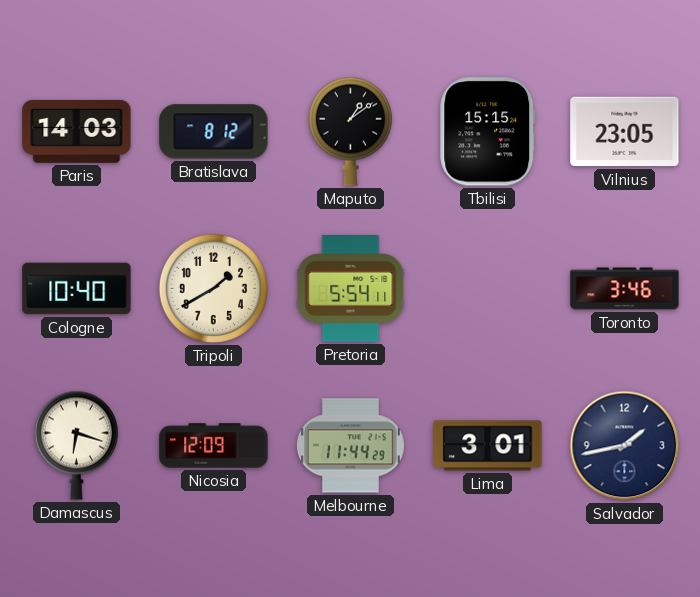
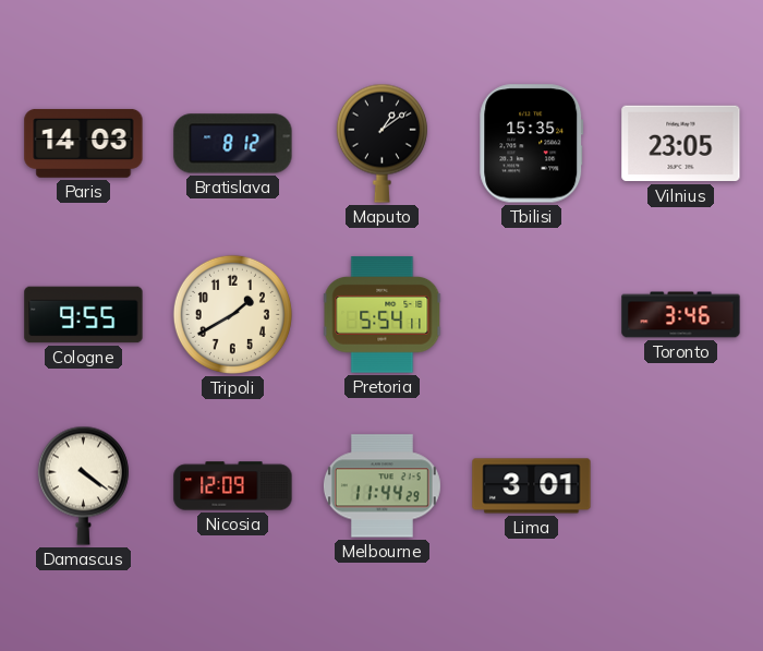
Tbilisi: 15:15 -> 15:35
Cologne: 10:40 -> 9:55
Damascus: 6:18 -> 4:21
Salvador: 1:43 -> none
